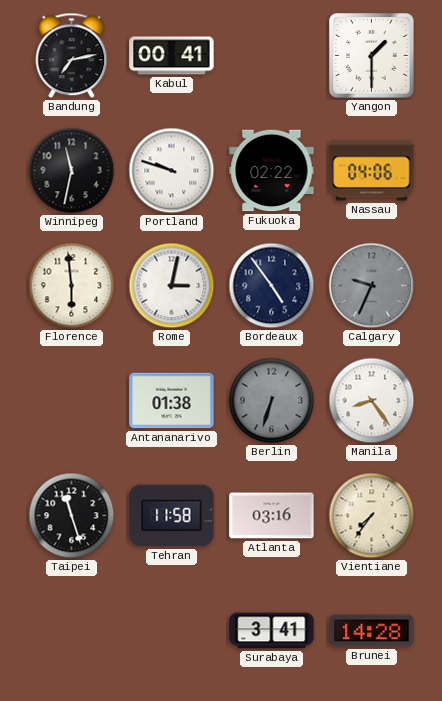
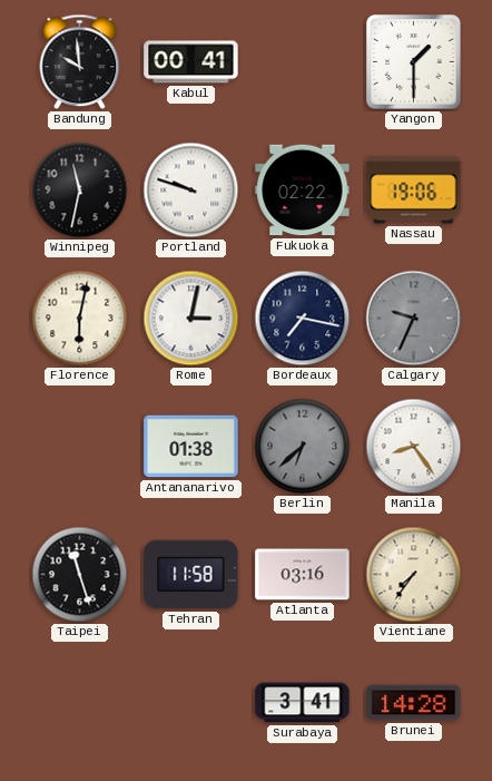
Bandung: 7:13 -> 9:59
Nassau: 04:06 -> 19:06
Florence: 5:59 -> 6:02
Bordeaux: 4:54 -> 7:17
Berlin: 6:33 -> 6:38
